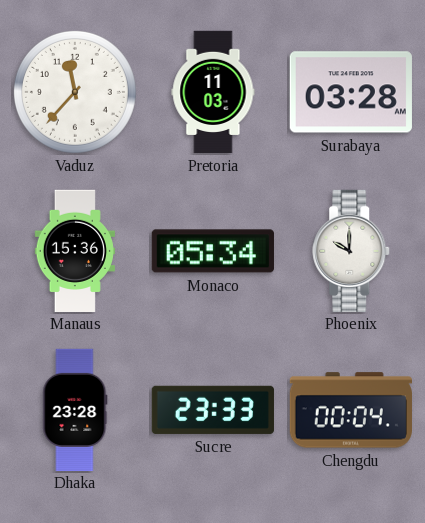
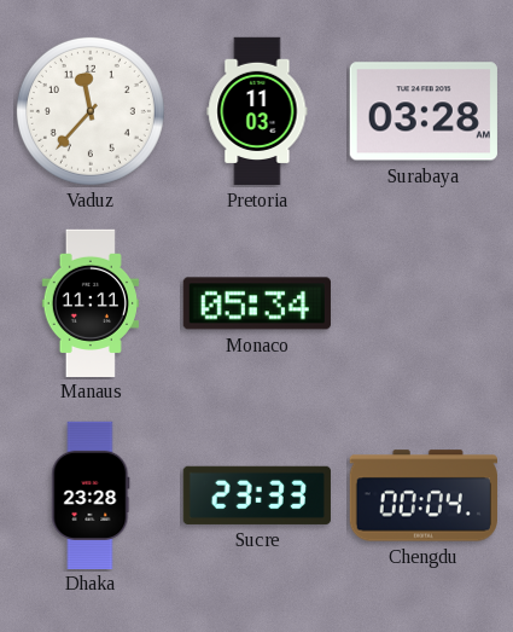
Manaus: 15:36 -> 11:11
Phoenix: 10:00 -> none
